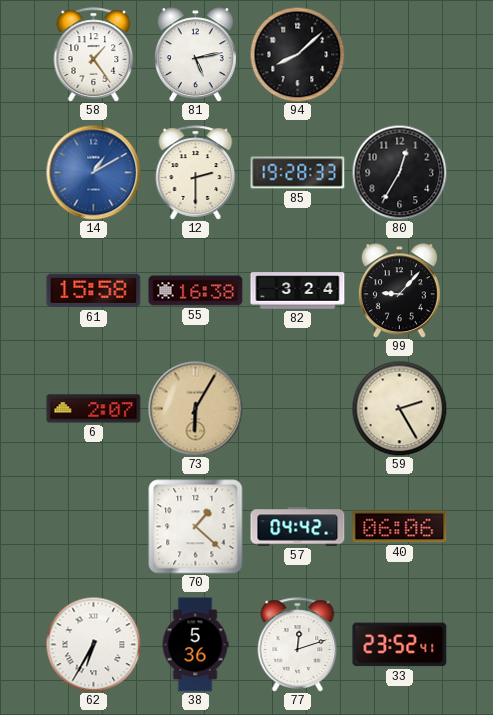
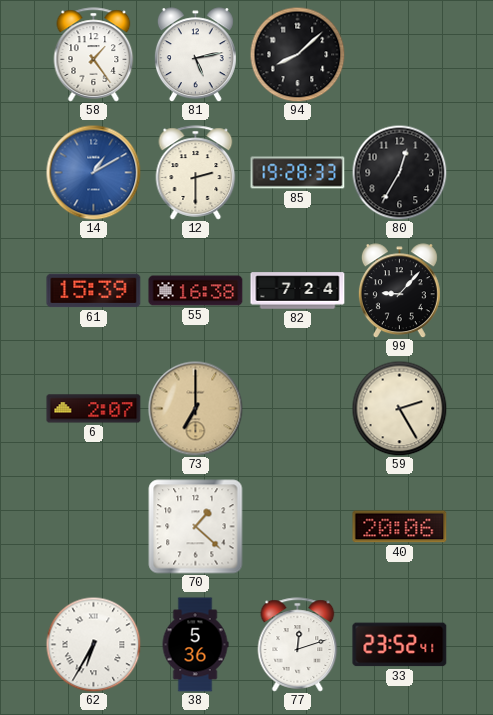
61: 15:58 -> 15:39
82: 3:24 -> 7:24
73: 6:05 -> 7:00
57: 04:42 -> none
40: 06:06 -> 20:06
